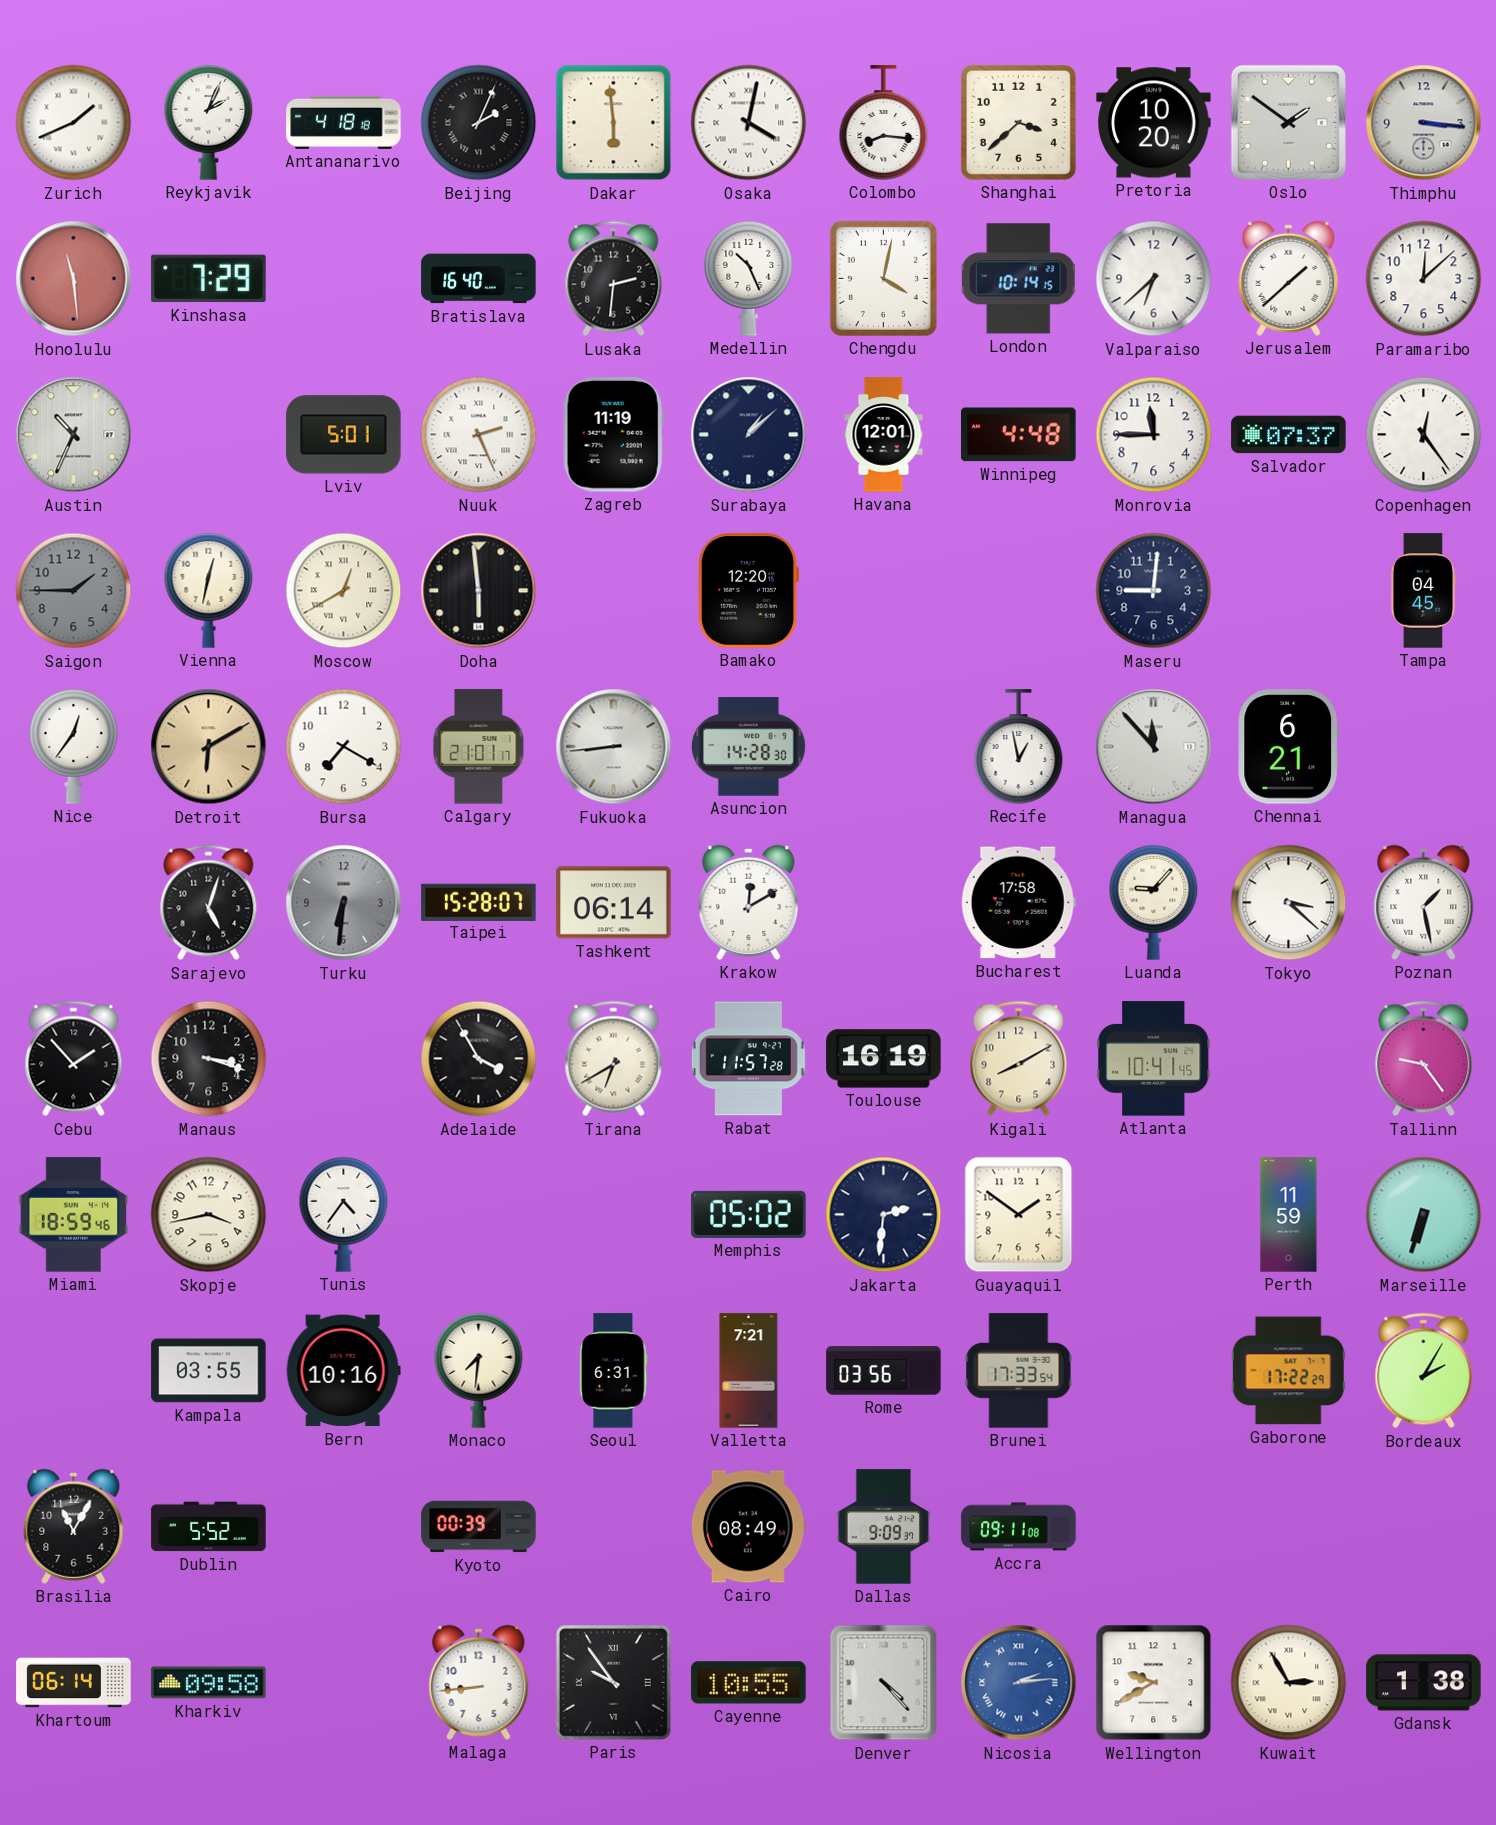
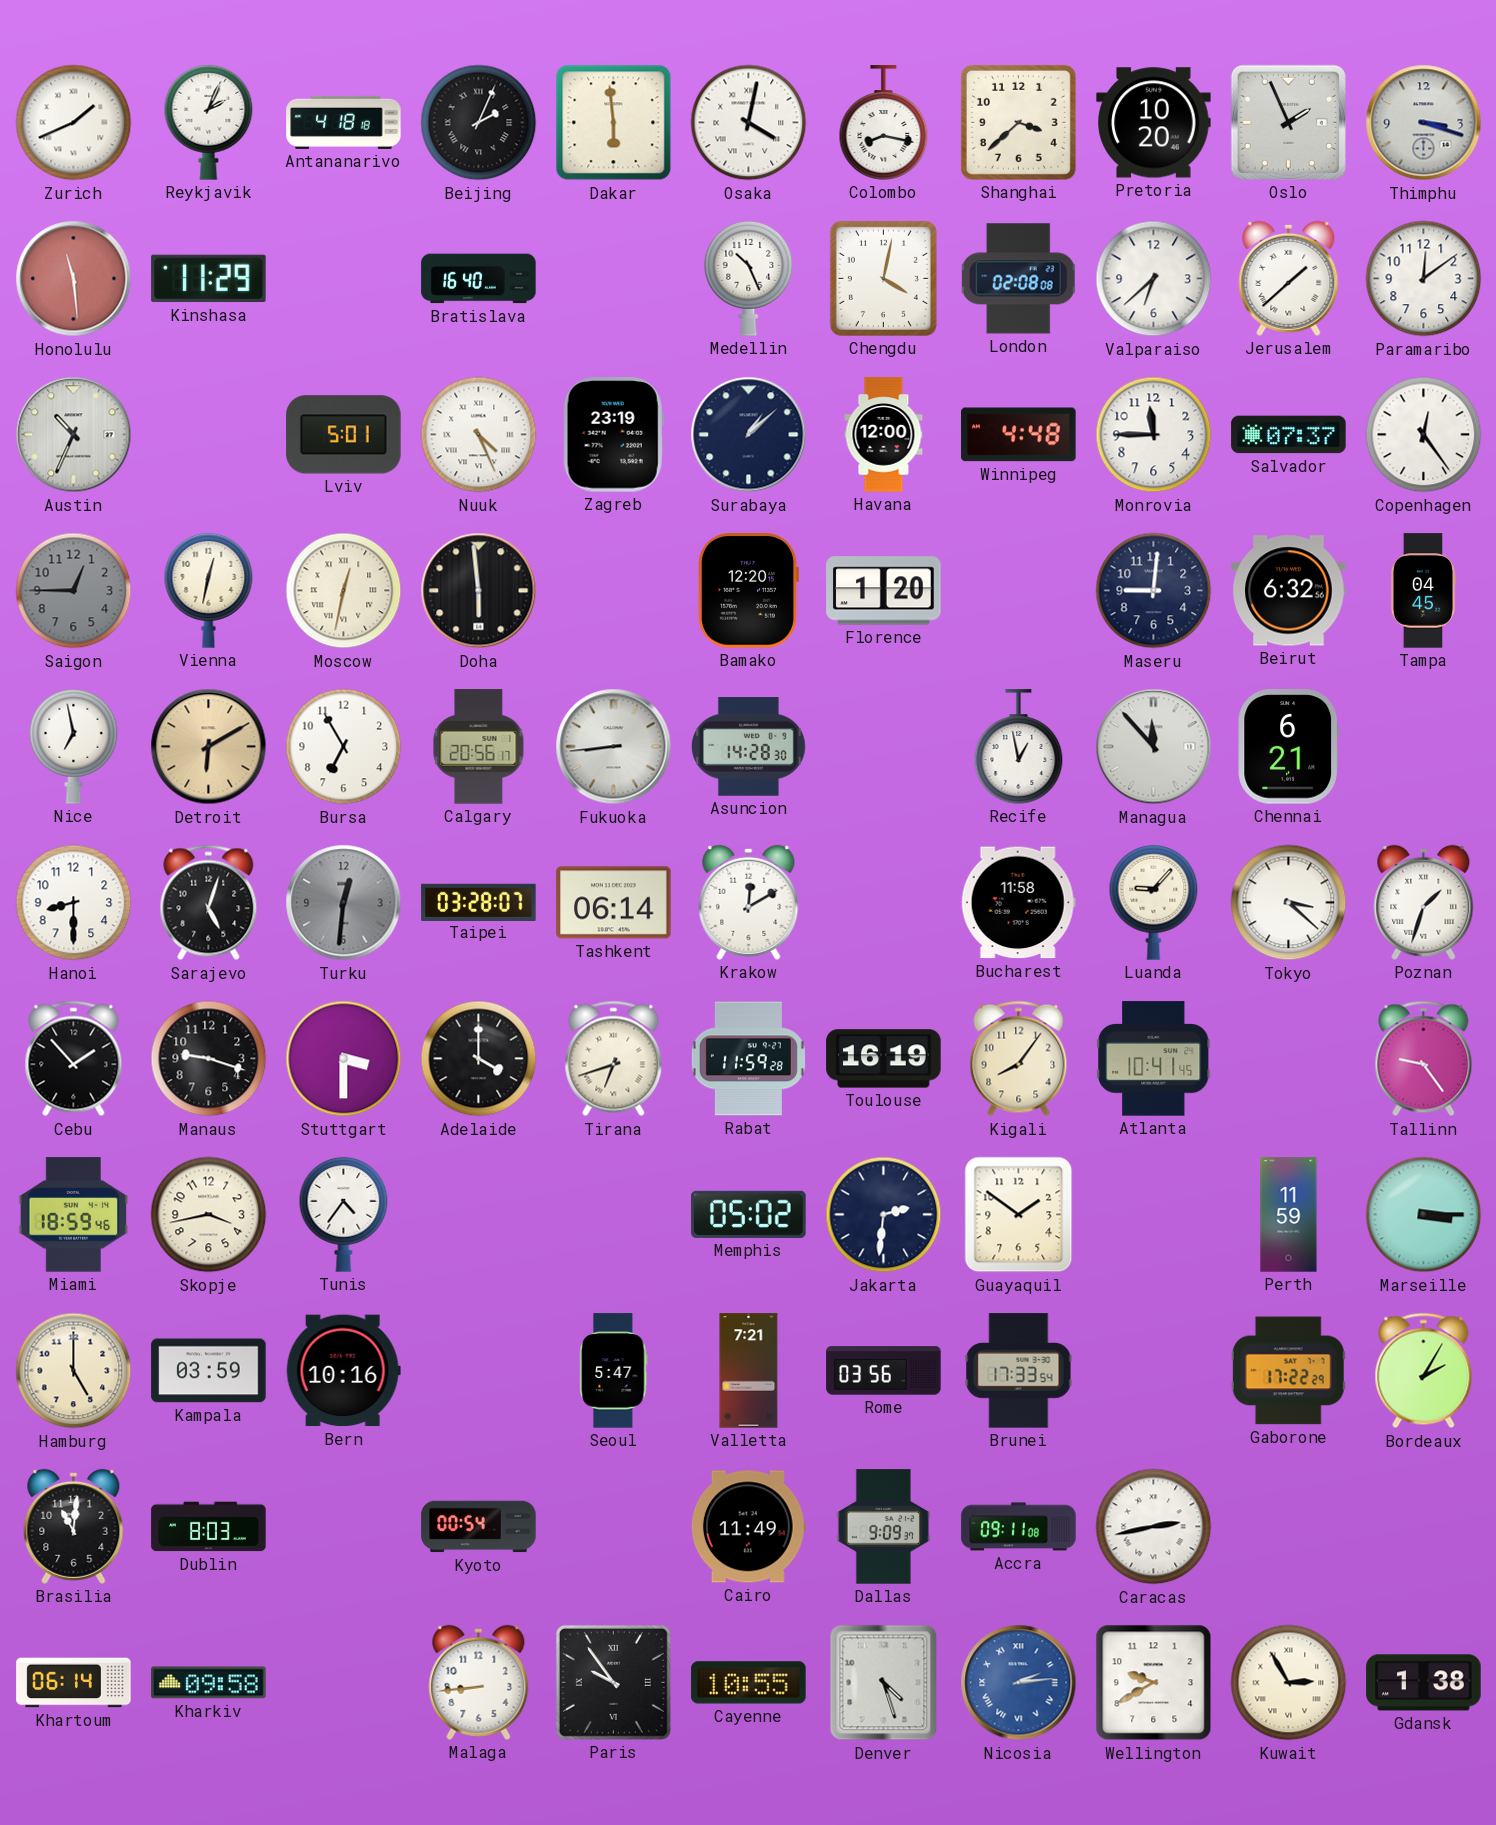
Colombo: 8:16 -> 8:17
Oslo: 1:51 -> 1:56
Thimphu: 3:16 -> 3:18
Kinshasa: 7:29 -> 11:29
Lusaka: 2:31 -> none
London: 10:14 -> 02:08
Paramaribo: 12:08 -> 12:09
Nuuk: 2:26 -> 4:26
Zagreb: 11:19 -> 23:19
Havana: 12:01 -> 12:00
Saigon: 1:45 -> 12:45
Moscow: 12:40 -> 12:32
Florence: none -> 1:20
Beirut: none -> 6:32
Nice: 12:36 -> 6:58
Bursa: 7:20 -> 6:55
Calgary: 21:01 -> 20:56
Hanoi: none -> 8:30
Turku: 6:31 -> 12:31
Taipei: 15:28 -> 03:28
Bucharest: 17:58 -> 11:58
Poznan: 1:28 -> 1:33
Manaus: 3:18 -> 9:18
Stuttgart: none -> 3:30
Adelaide: 3:55 -> 4:00
Tirana: 6:40 -> 6:42
Rabat: 11:57 -> 11:59
Kigali: 8:10 -> 8:06
Marseille: 6:33 -> 3:15
Hamburg: none -> 5:00
Kampala: 03:55 -> 03:59
Monaco: 7:31 -> none
Seoul: 6:31 -> 5:47
Brasilia: 11:05 -> 11:01
Dublin: 5:52 -> 8:03
Kyoto: 00:39 -> 00:54
Cairo: 08:49 -> 11:49
Caracas: none -> 2:43
Denver: 4:23 -> 4:27
